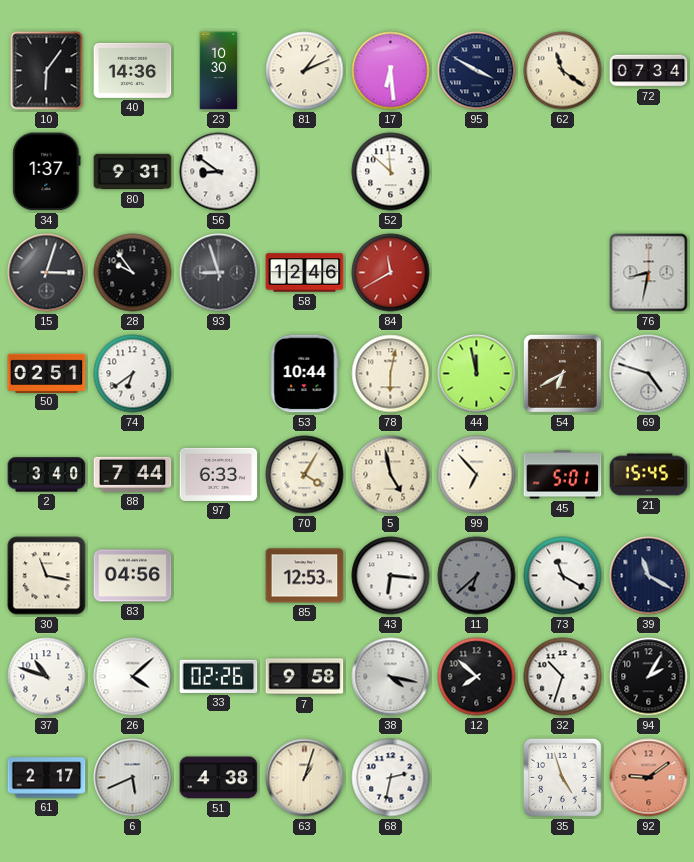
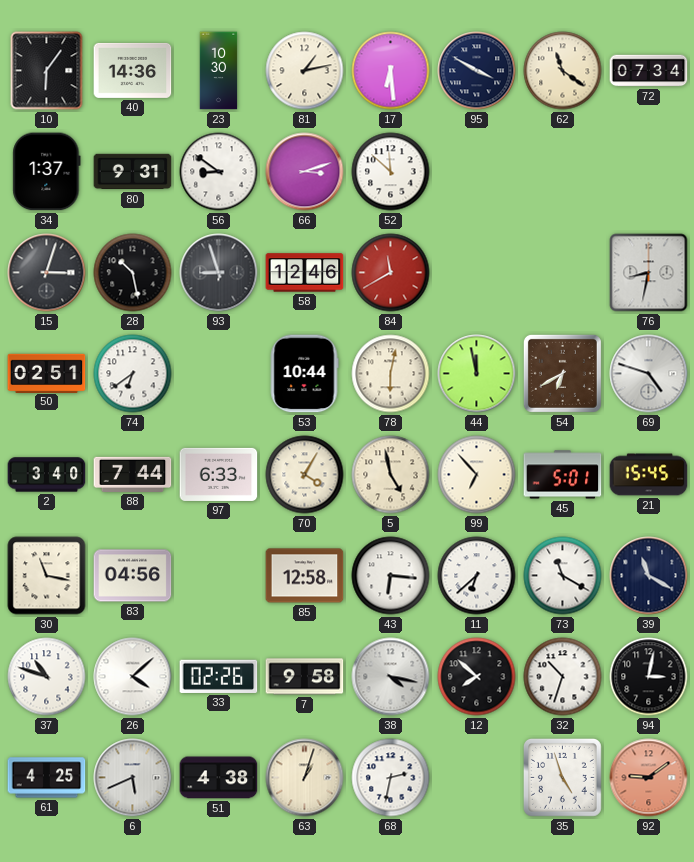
81: 1:11 -> 1:13
66: none -> 3:12
28: 9:54 -> 10:28
85: 12:53 -> 12:58
11 dial: grey -> white
94: 2:05 -> 3:02
61: 2:17 -> 4:25
